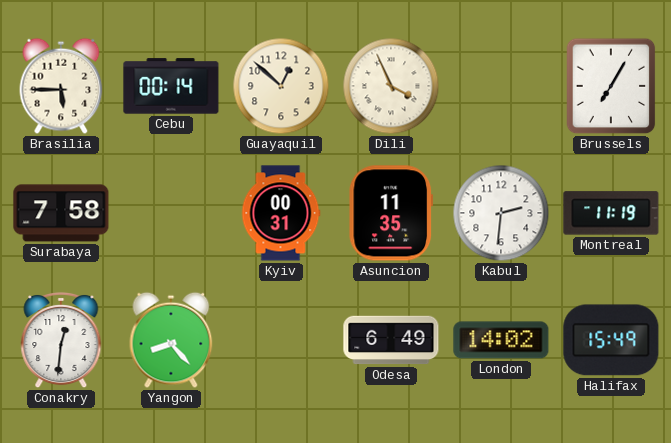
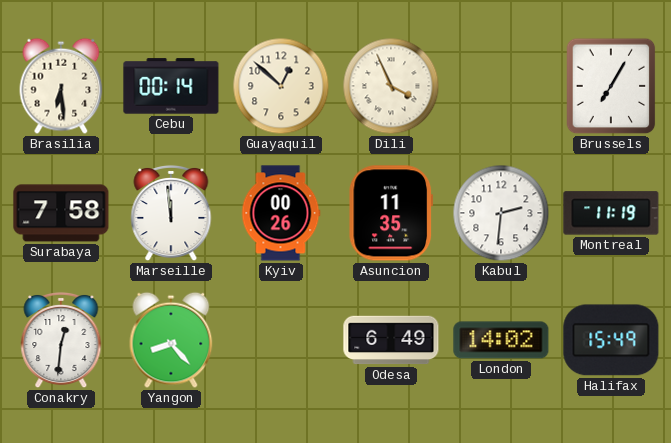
Brasilia: 5:45 -> 6:29
Marseille: none -> 11:59
Kyiv: 00:31 -> 00:26
